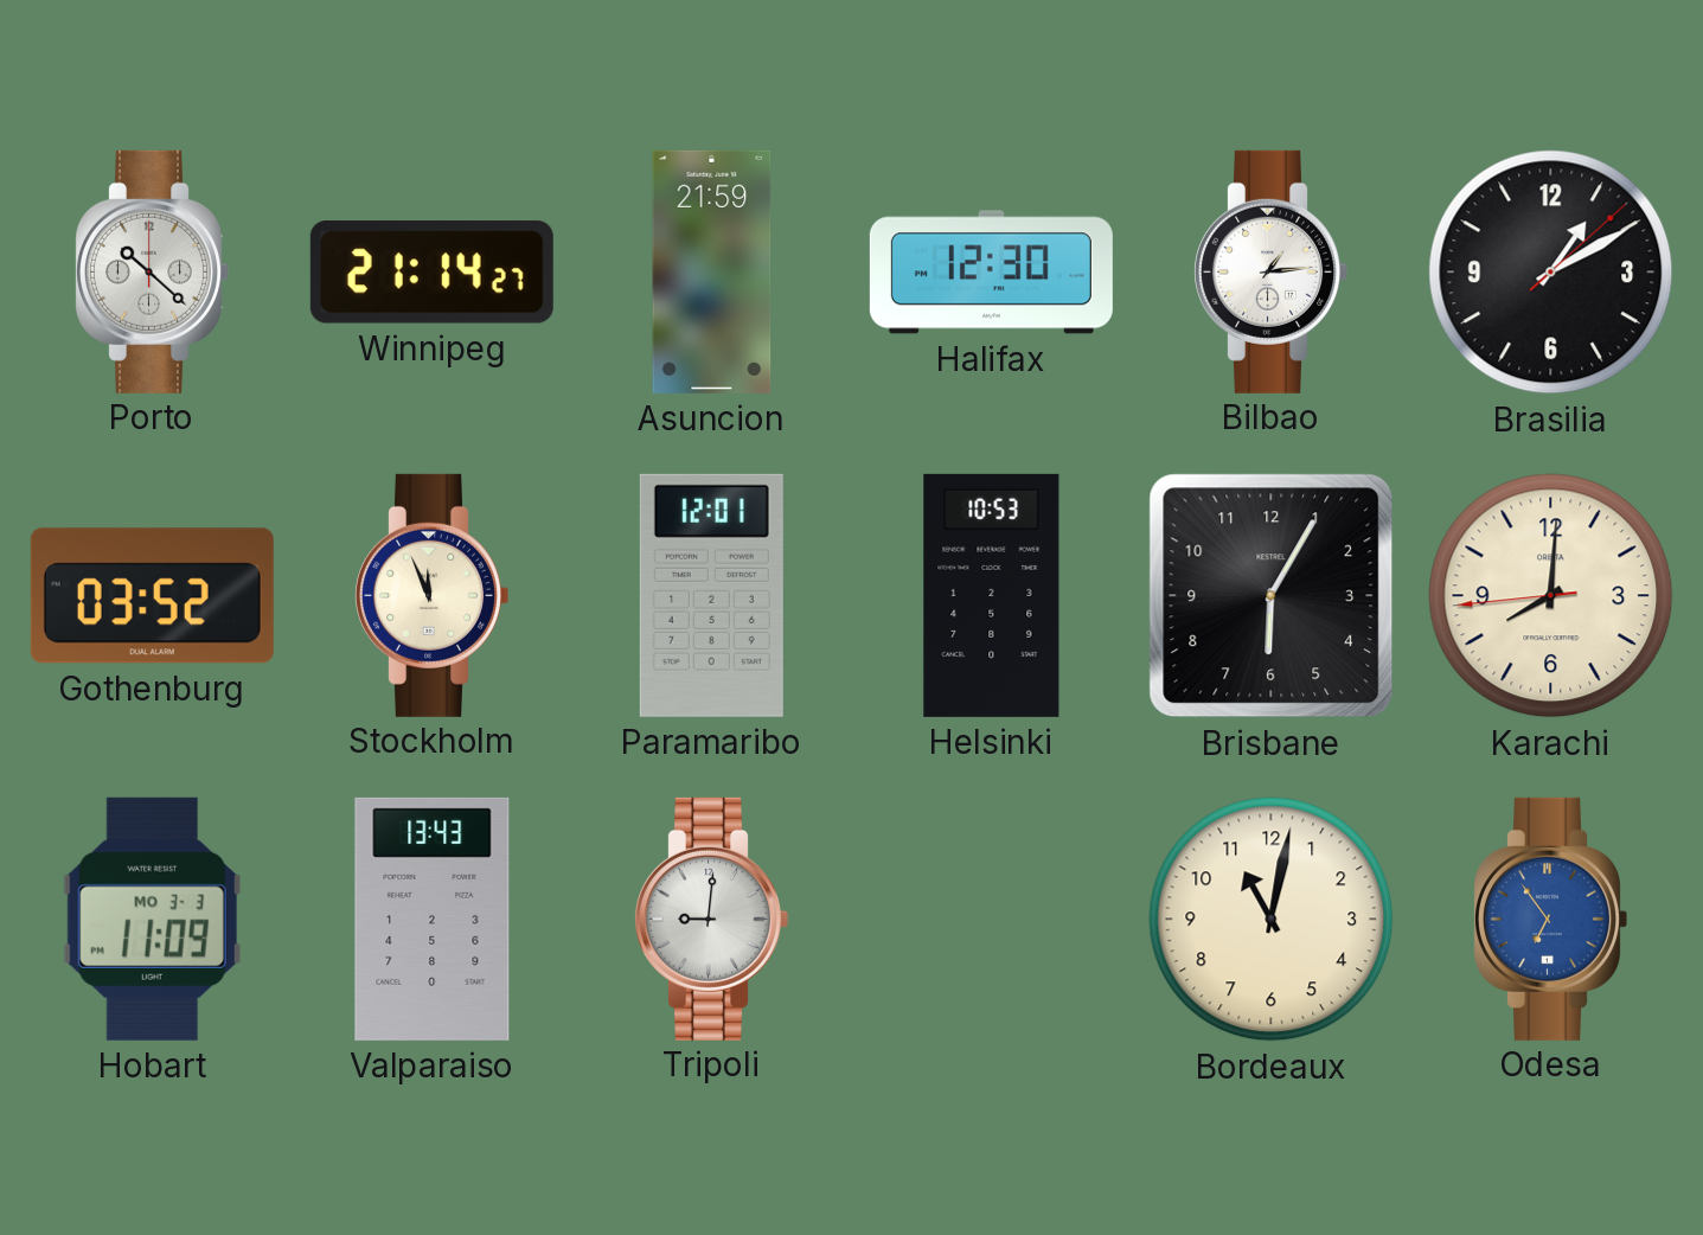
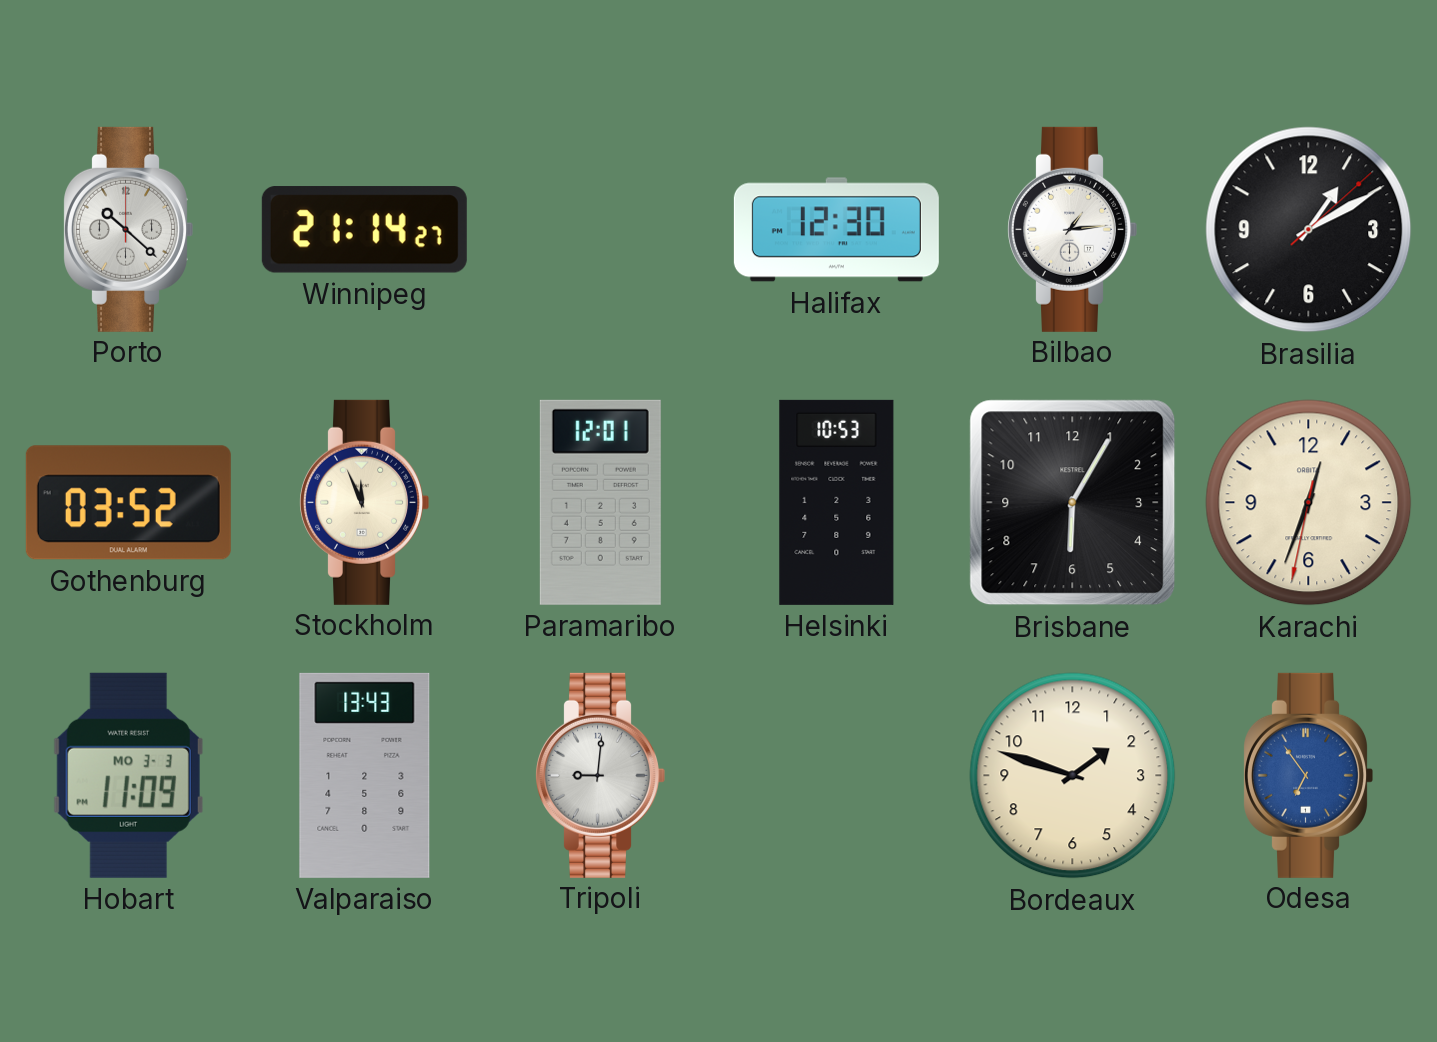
Asuncion: 21:59 -> none
Karachi: 8:00 -> 12:33
Bordeaux: 11:02 -> 1:48
